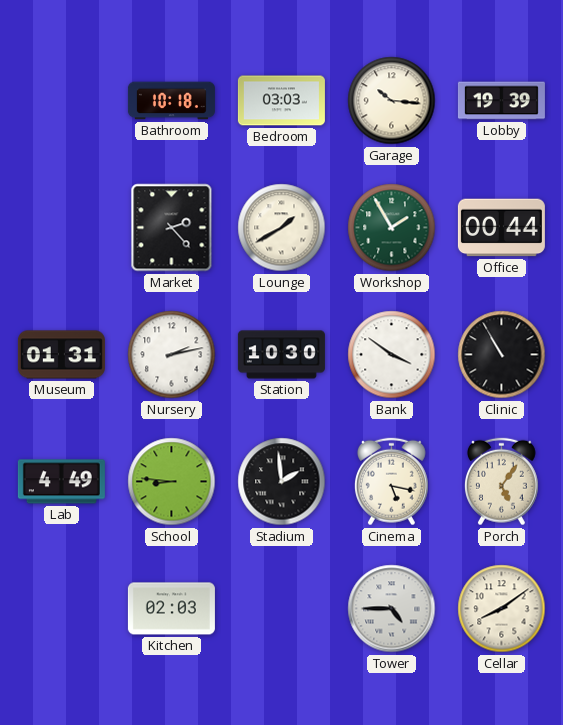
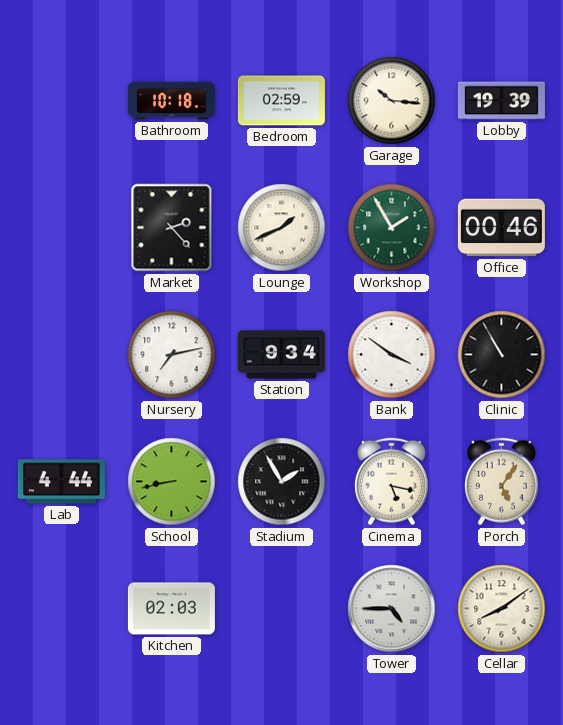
Bedroom: 03:03 -> 02:59
Lounge: 1:40 -> 1:41
Office: 00:44 -> 00:46
Museum: 01:31 -> none
Nursery: 2:13 -> 7:13
Station: 10:30 -> 9:34
Lab: 4:49 -> 4:44
School: 8:46 -> 8:43
Stadium: 1:59 -> 1:55
